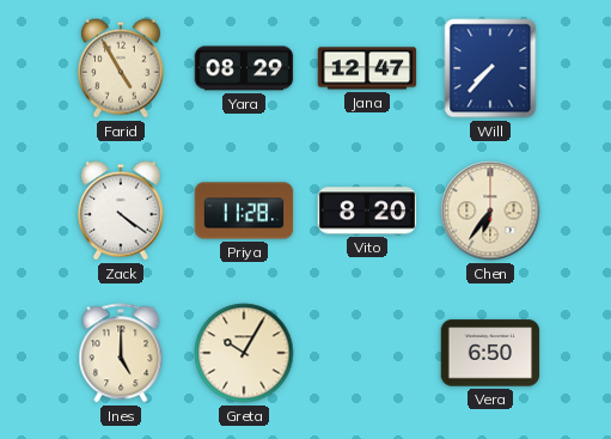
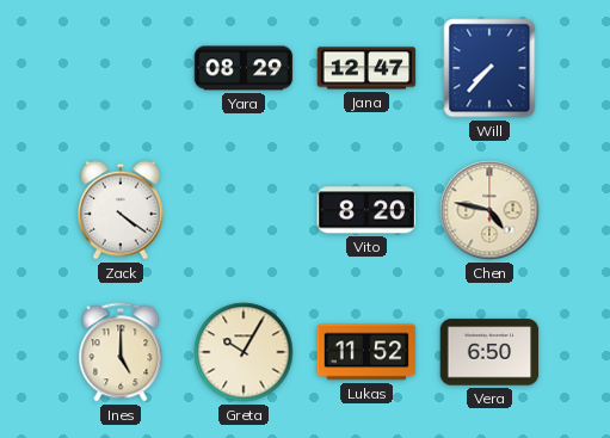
Farid: 4:55 -> none
Priya: 11:28 -> none
Chen: 6:36 -> 4:47
Lukas: none -> 11:52
